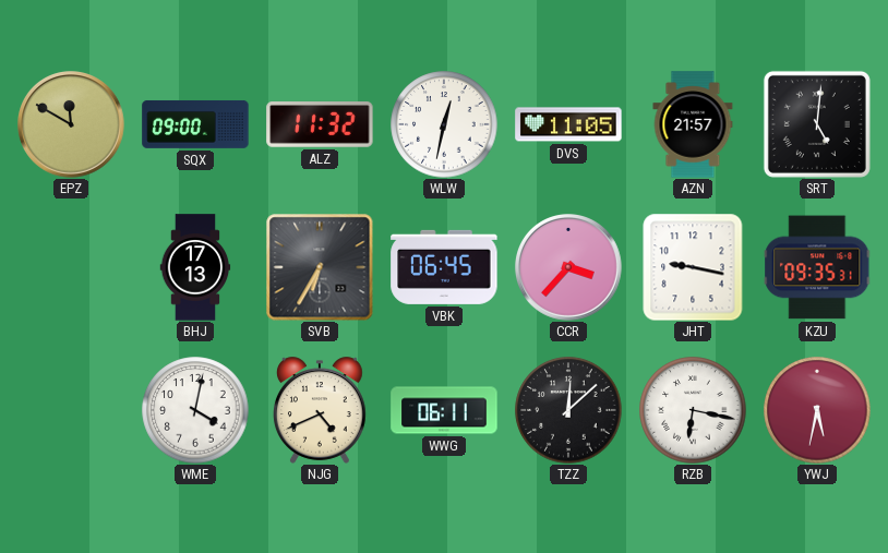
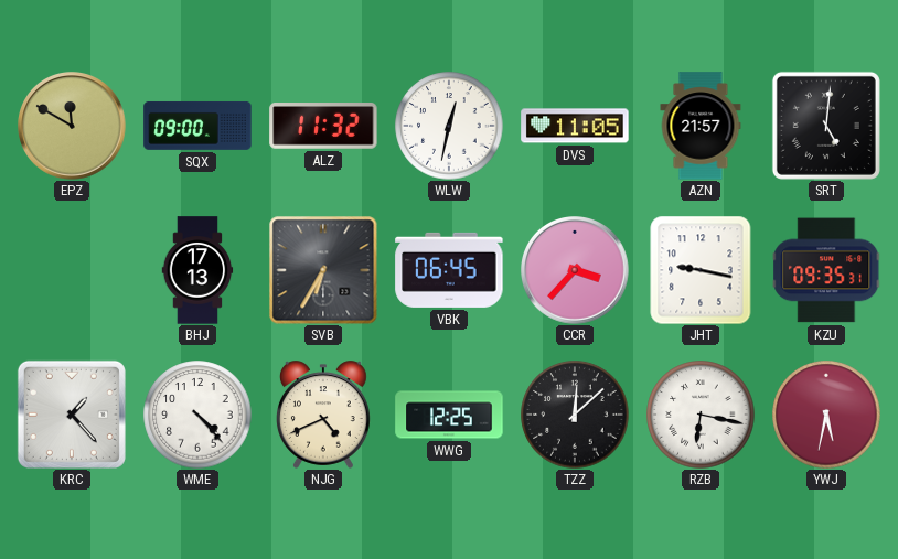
KRC: none -> 1:23
WME: 4:02 -> 4:23
WWG: 06:11 -> 12:25
